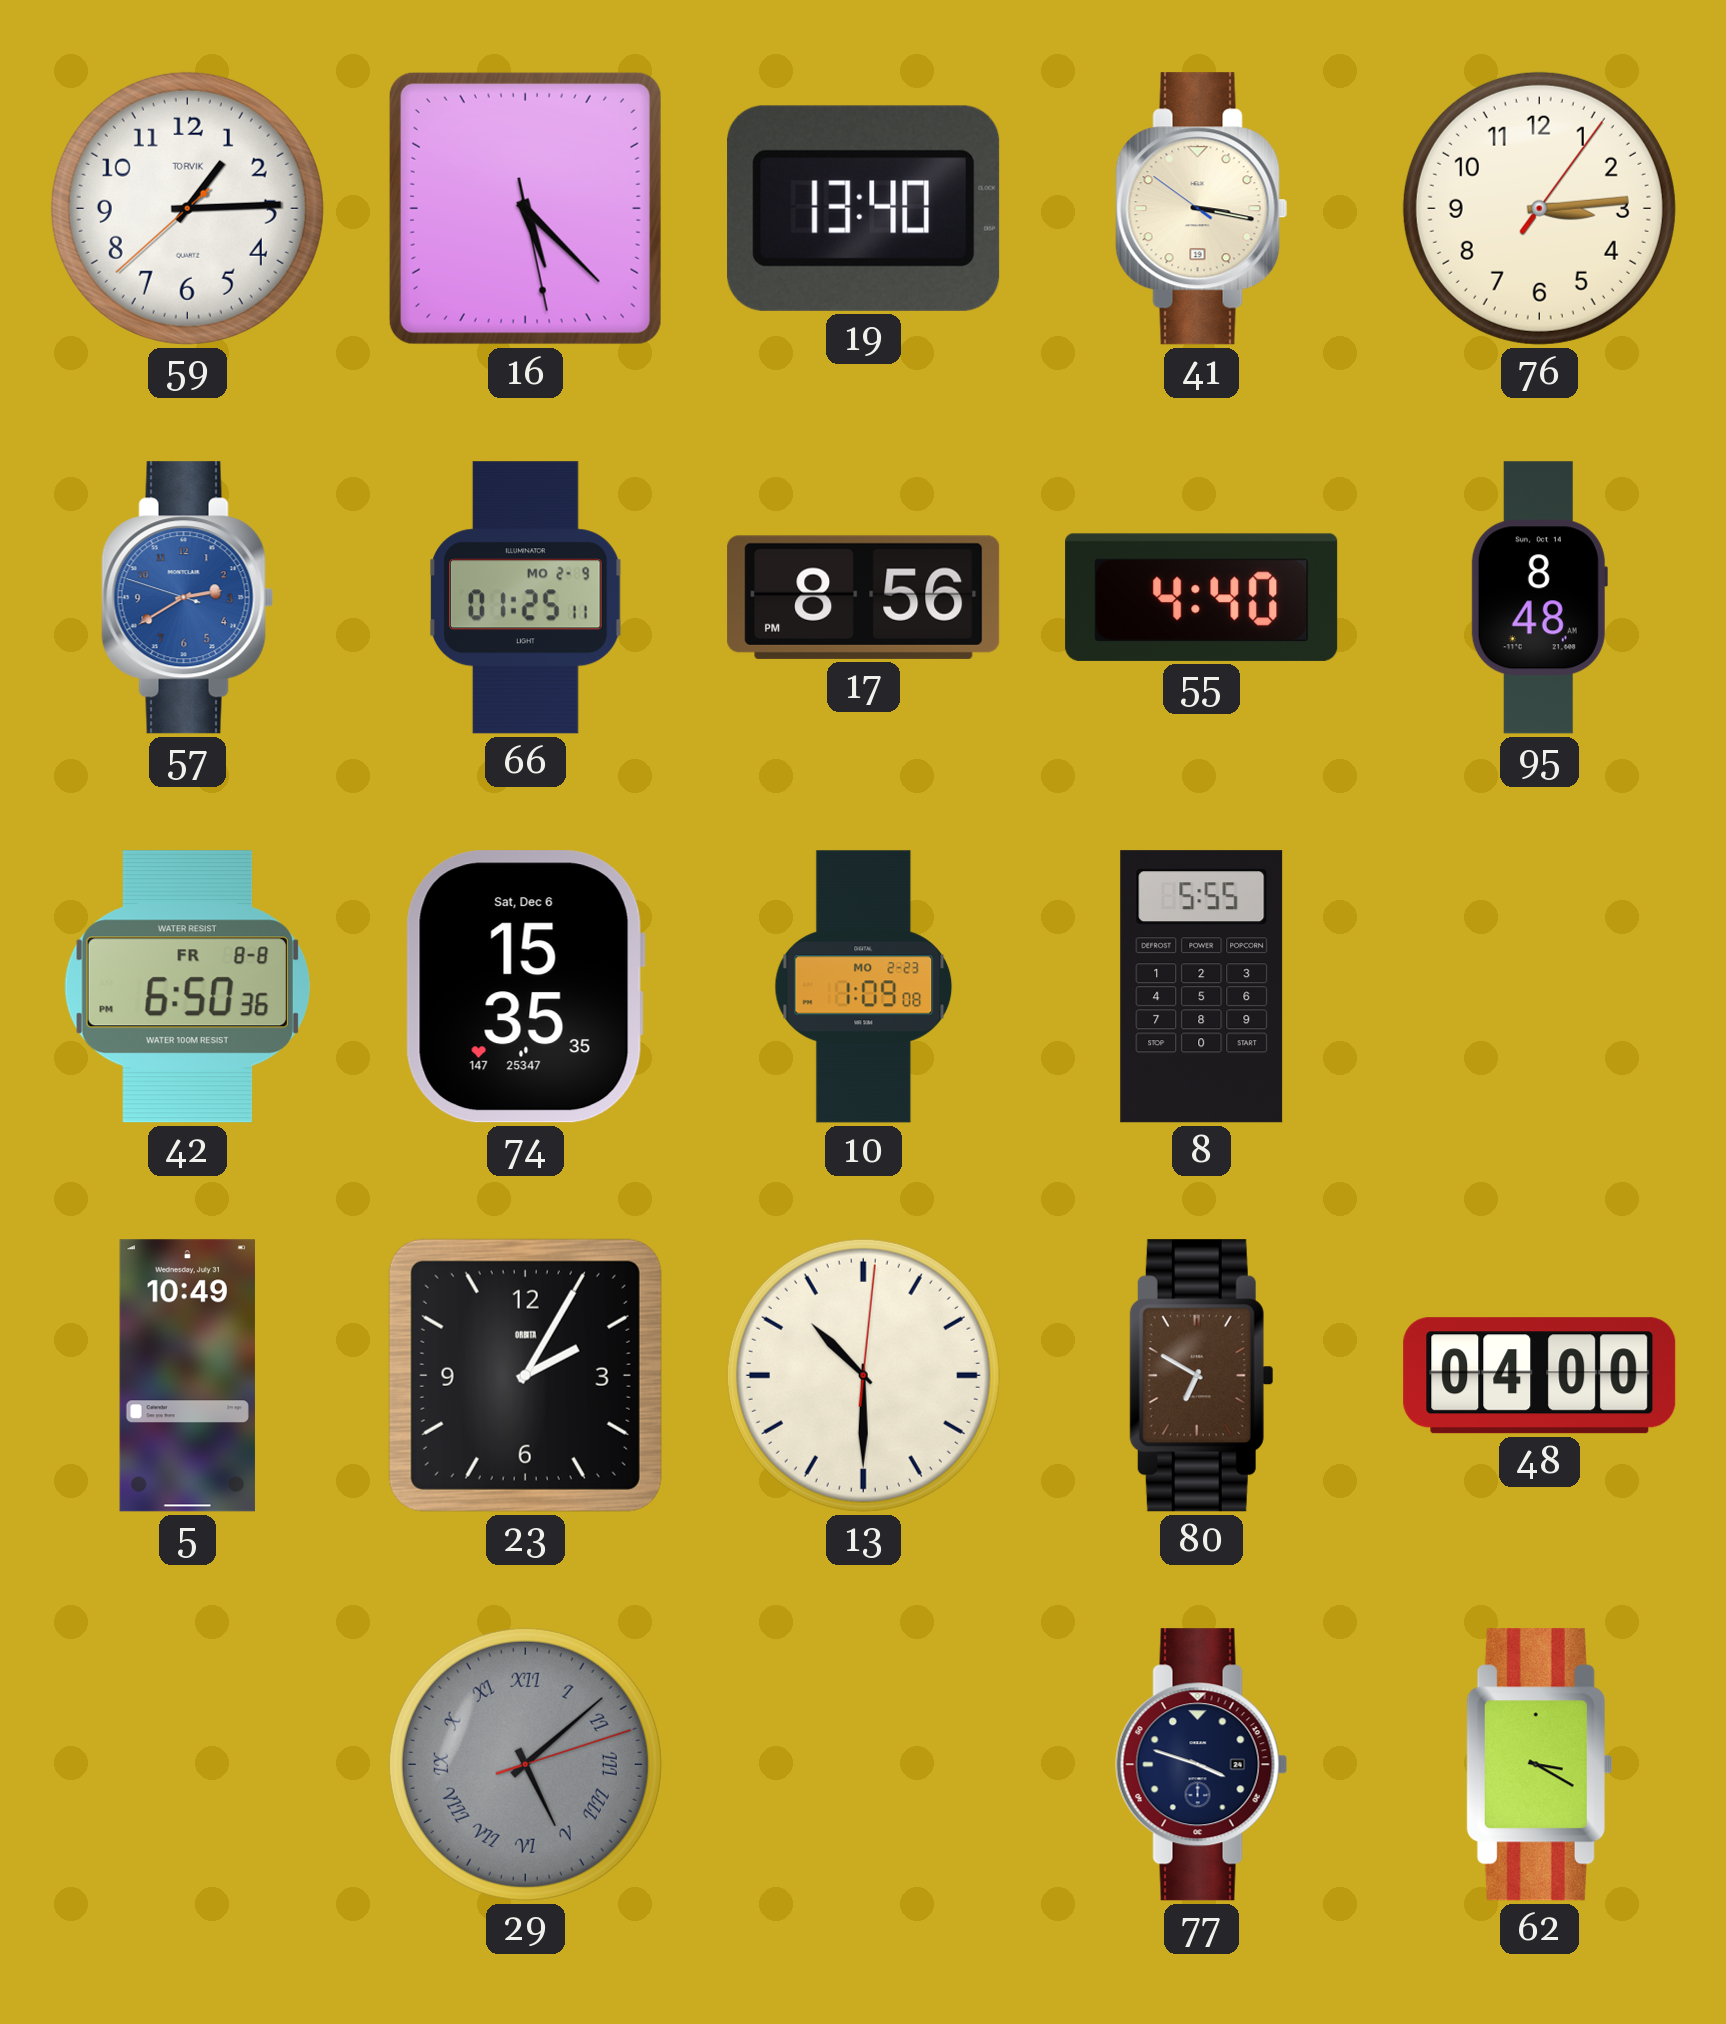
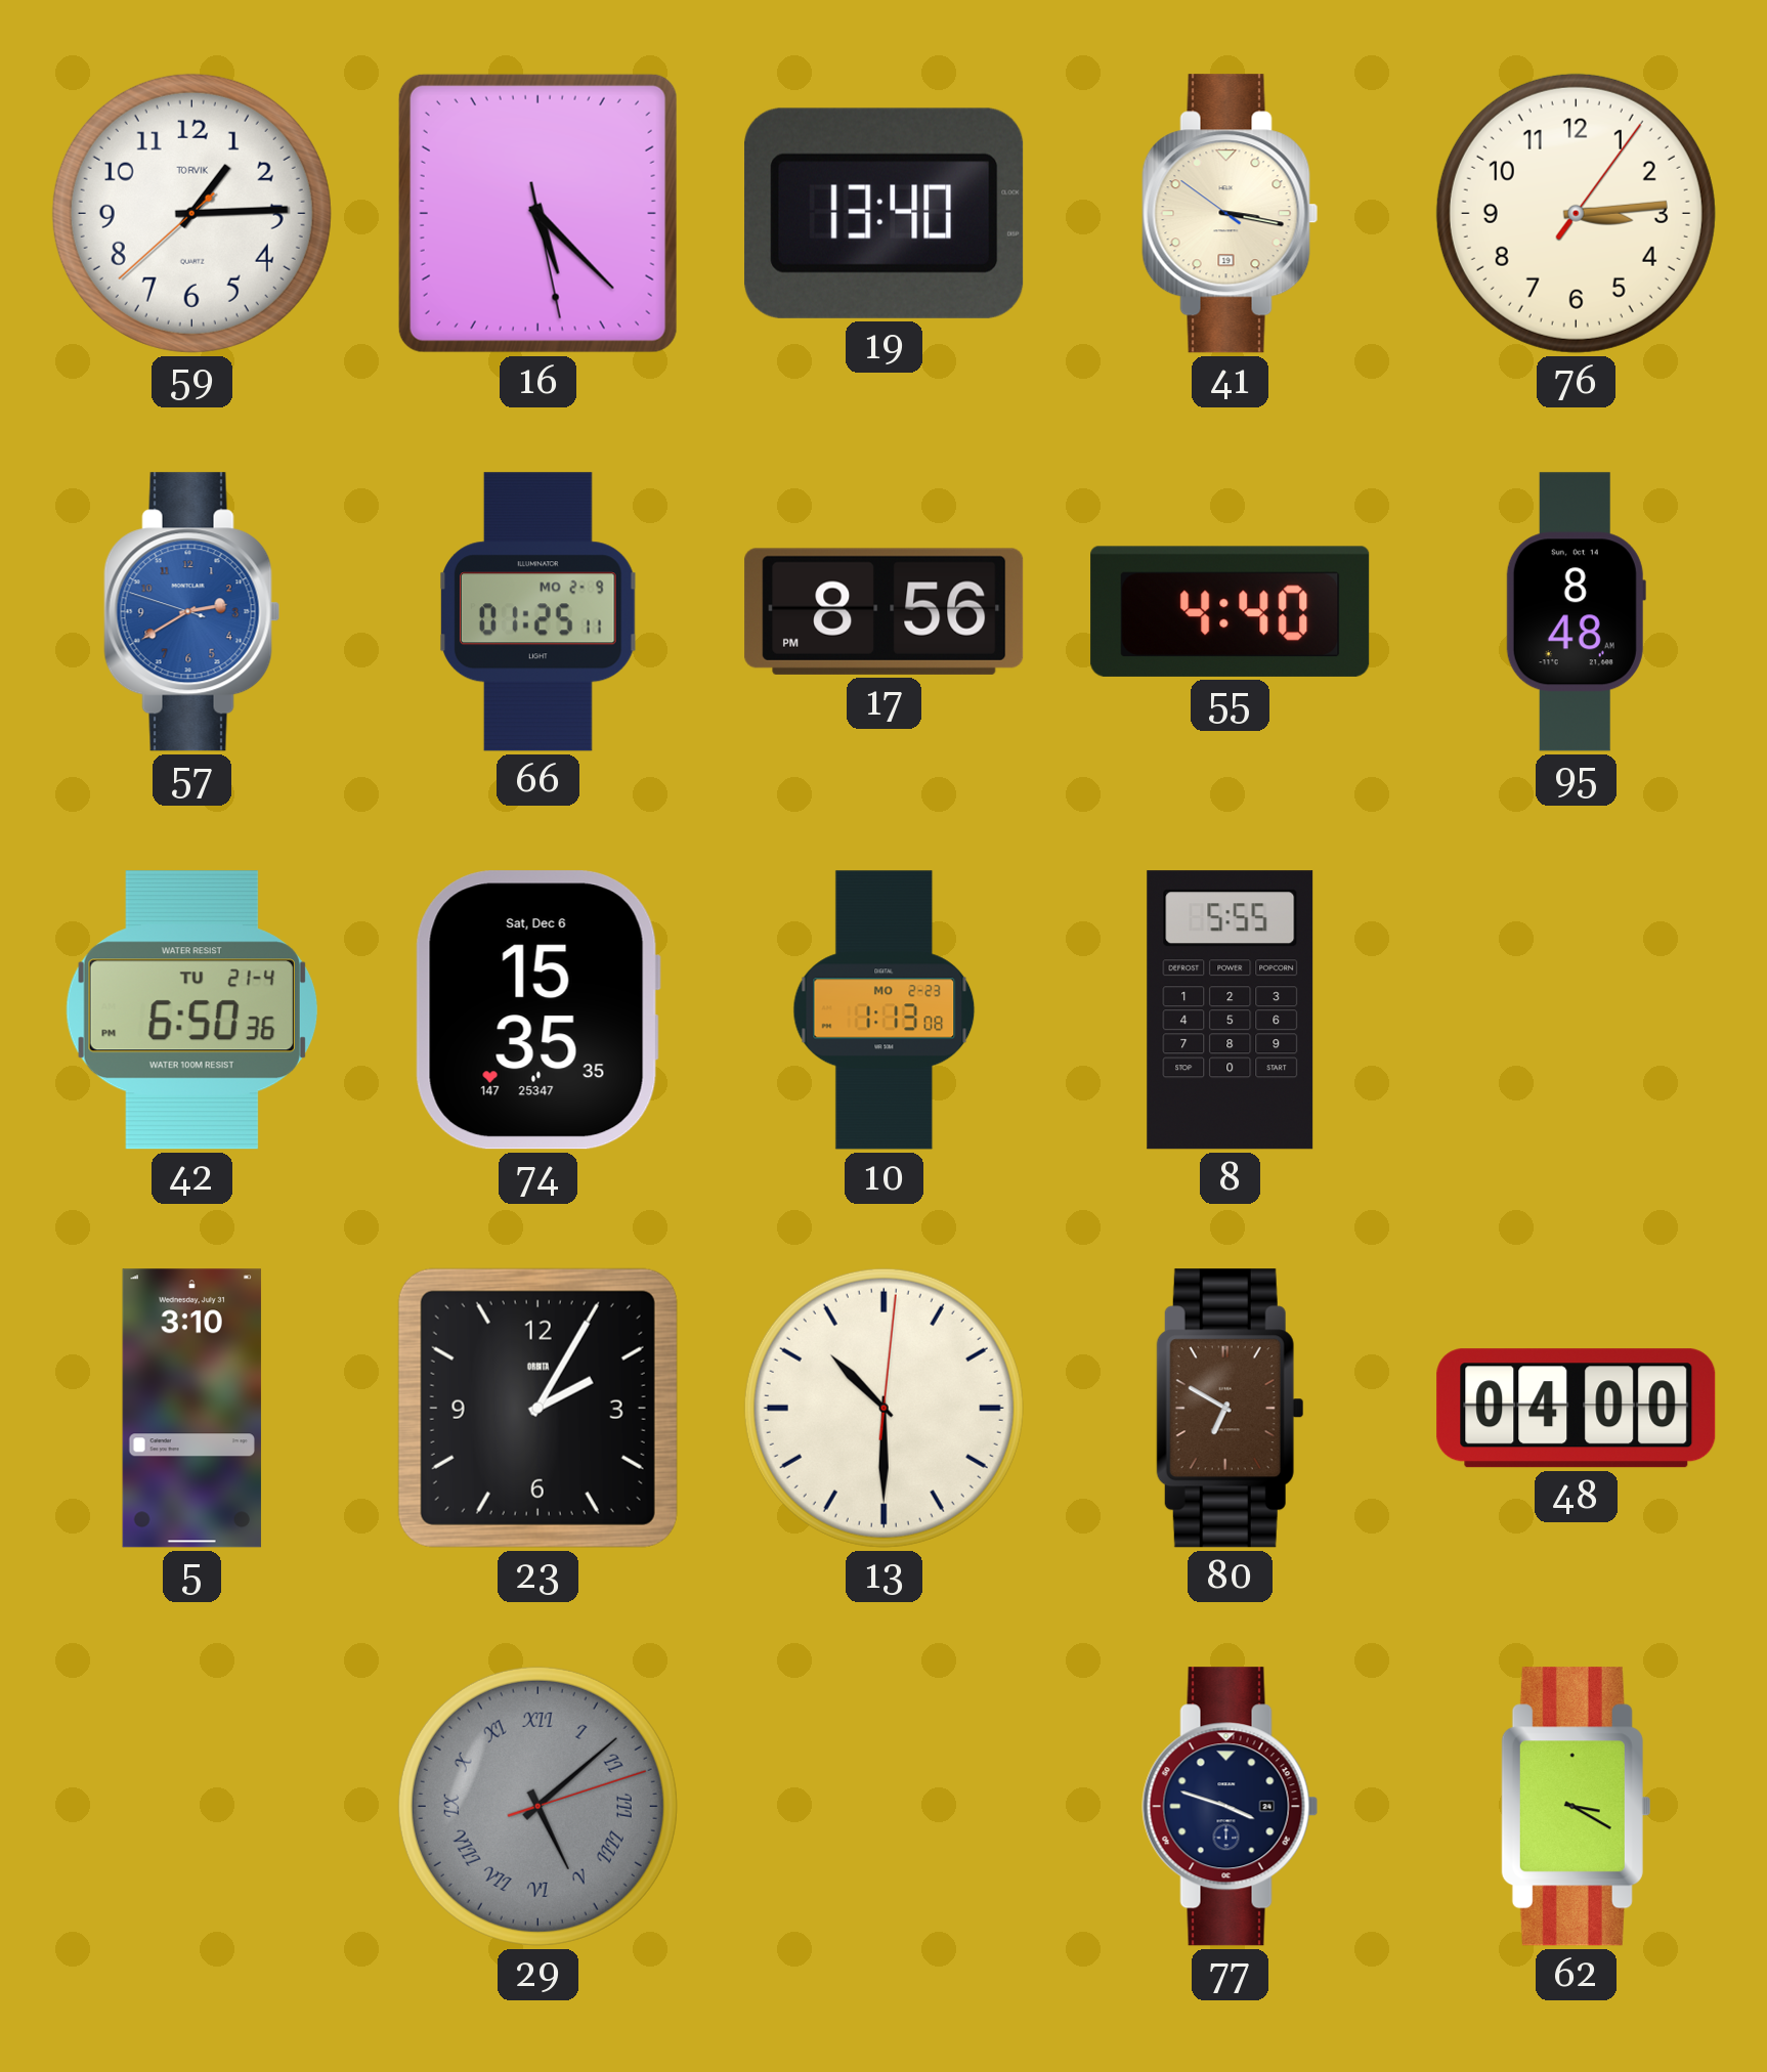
42 date: FR 8-8 -> TU 21-4
10: 1:09 -> 1:13
5: 10:49 -> 3:10
